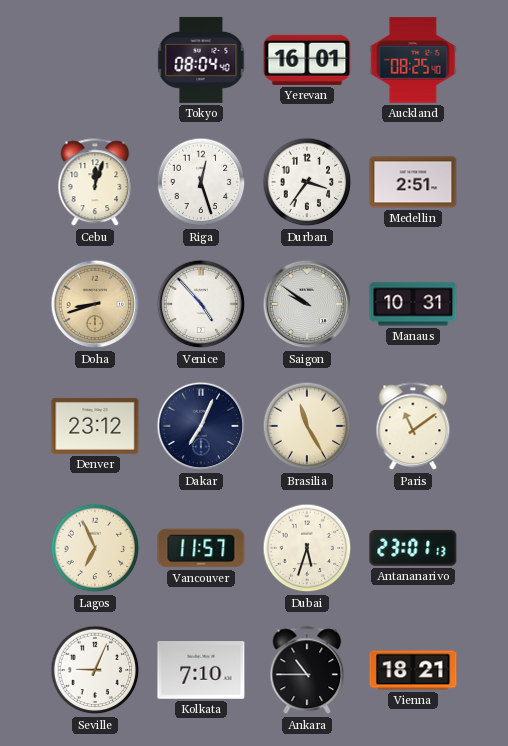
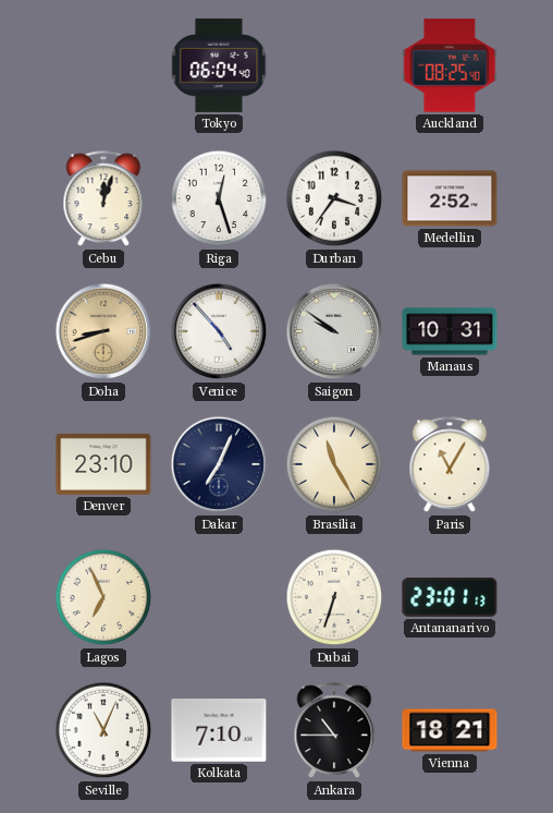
Tokyo: 08:04 -> 06:04
Yerevan: 16:01 -> none
Medellin: 2:51 -> 2:52
Denver: 23:12 -> 23:10
Paris: 11:09 -> 11:05
Vancouver: 11:57 -> none
Dubai: 5:33 -> 6:33
Seville: 9:04 -> 11:04
